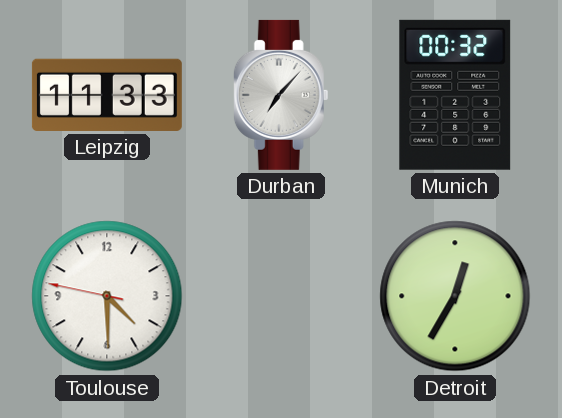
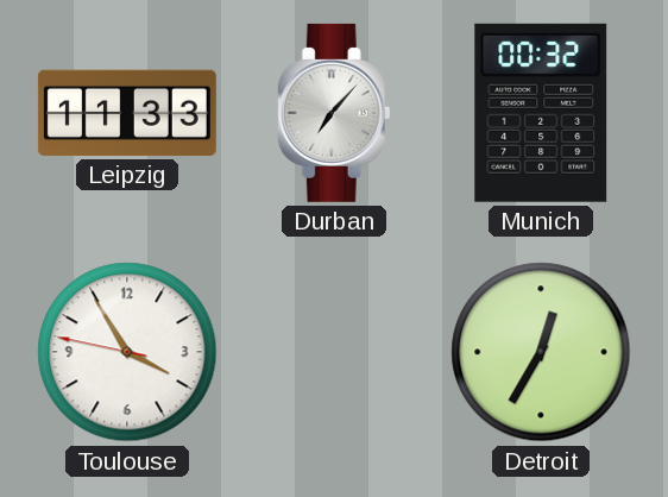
Toulouse: 4:29 -> 3:54
